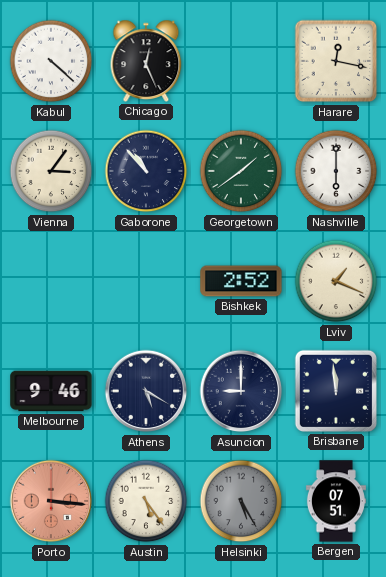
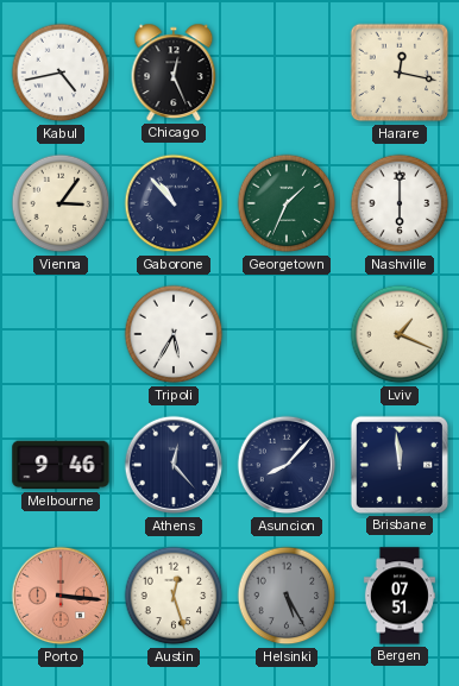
Kabul: 4:22 -> 4:43
Georgetown: 1:39 -> 1:34
Tripoli: none -> 5:35
Bishkek: 2:52 -> none
Athens: 5:20 -> 12:23
Asuncion: 9:00 -> 8:07
Austin: 5:24 -> 12:27
